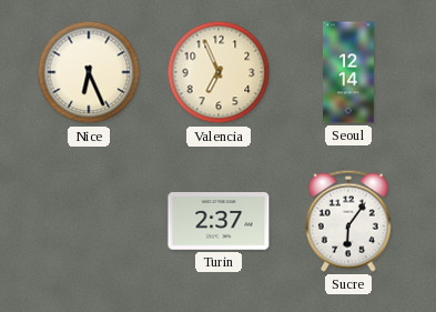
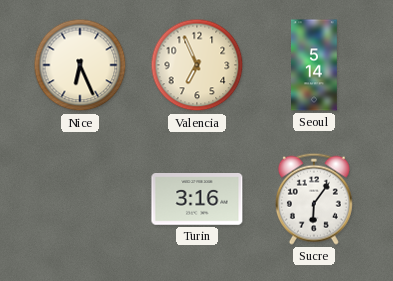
Seoul: 12:14 -> 5:14
Turin: 2:37 -> 3:16
